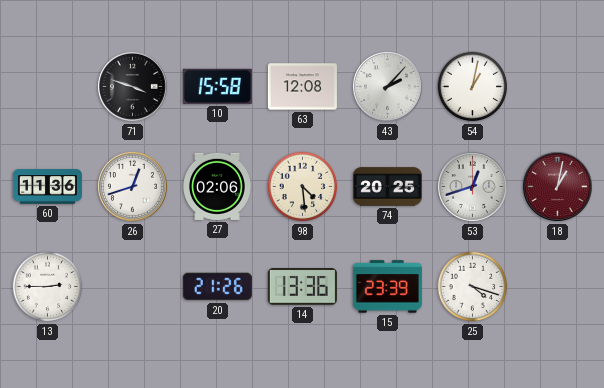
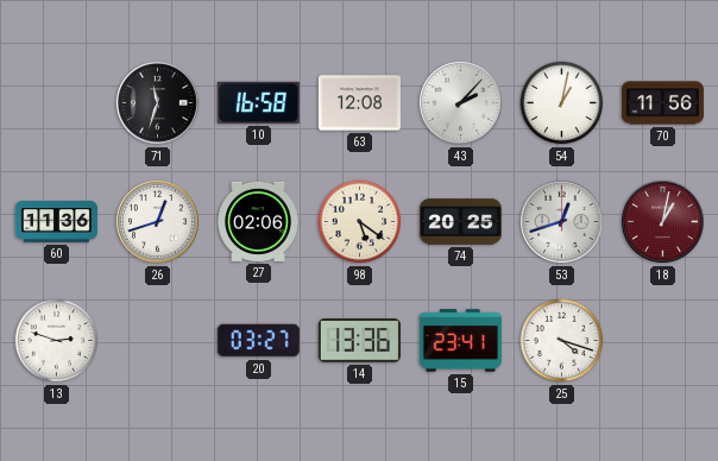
71: 3:48 -> 11:33
10: 15:58 -> 16:58
70: none -> 11:56
98: 4:29 -> 5:21
13: 2:45 -> 2:48
20: 21:26 -> 03:27
15: 23:39 -> 23:41
